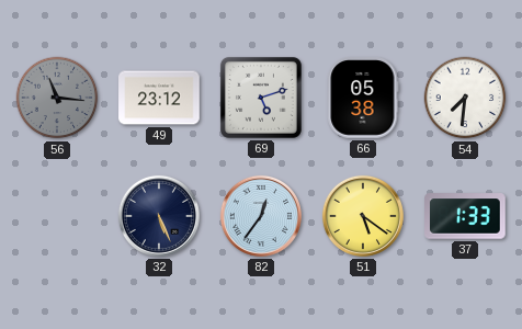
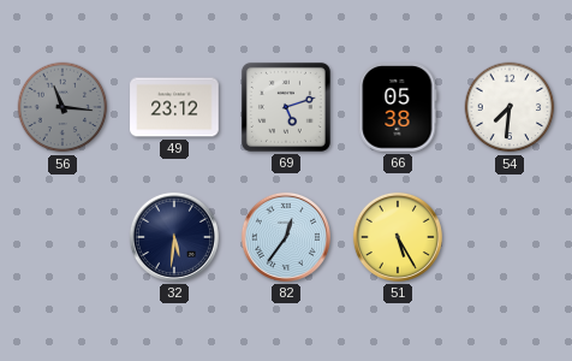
32: 5:26 -> 5:31
51: 5:21 -> 5:25
37: 1:33 -> none
